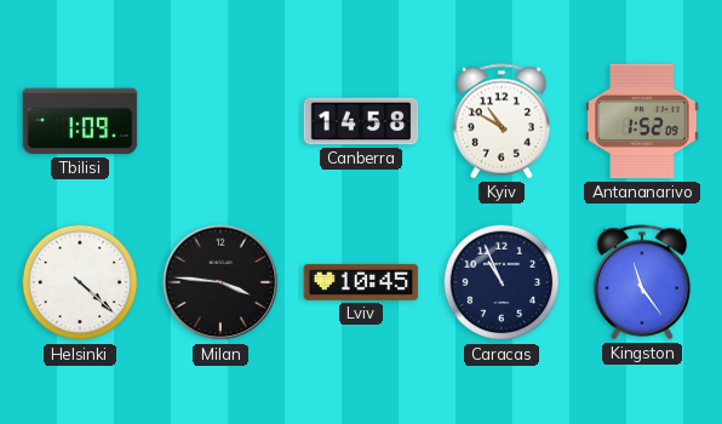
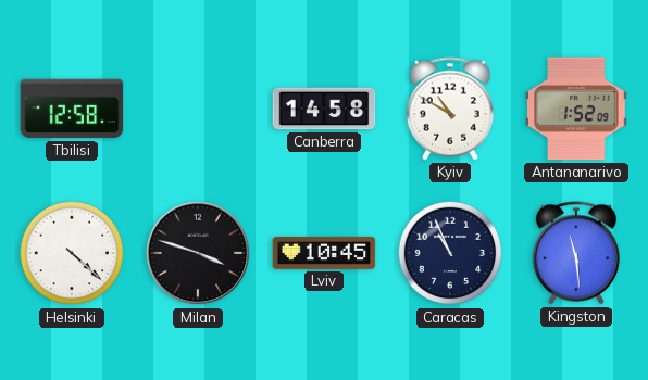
Tbilisi: 1:09 -> 12:58
Milan: 3:46 -> 3:48
Kingston: 11:24 -> 11:29
